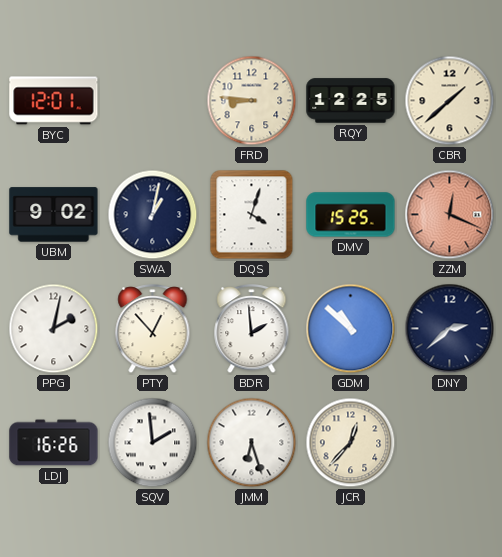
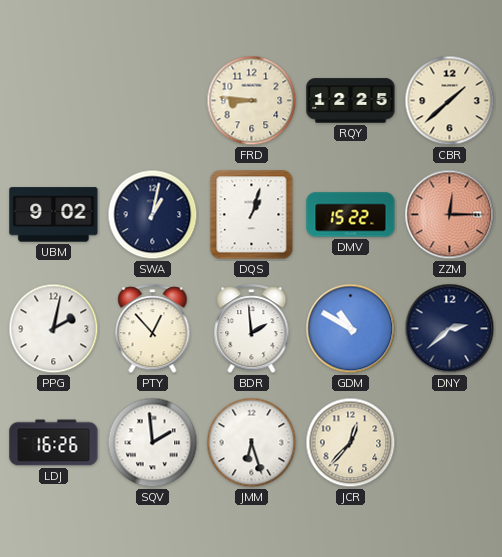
BYC: 12:01 -> none
DQS: 4:03 -> 1:03
DMV: 15:25 -> 15:22
ZZM: 12:19 -> 12:15
GDM: 10:52 -> 10:50
